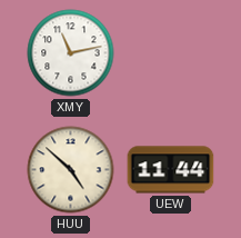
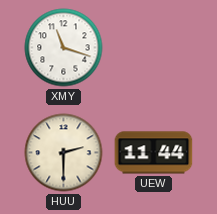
XMY: 11:13 -> 11:18
HUU: 4:52 -> 2:30
